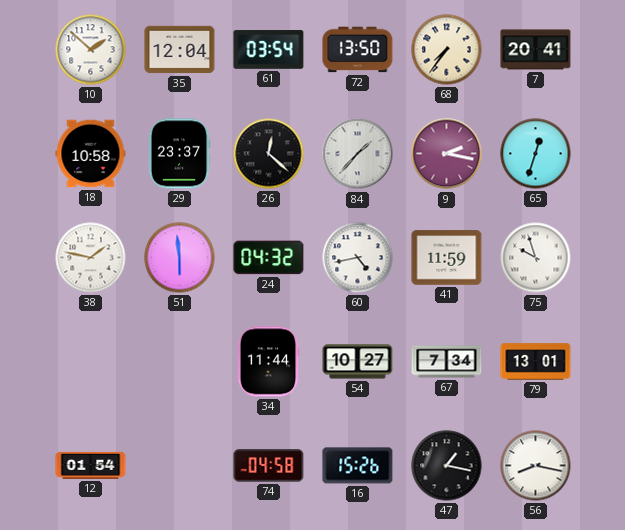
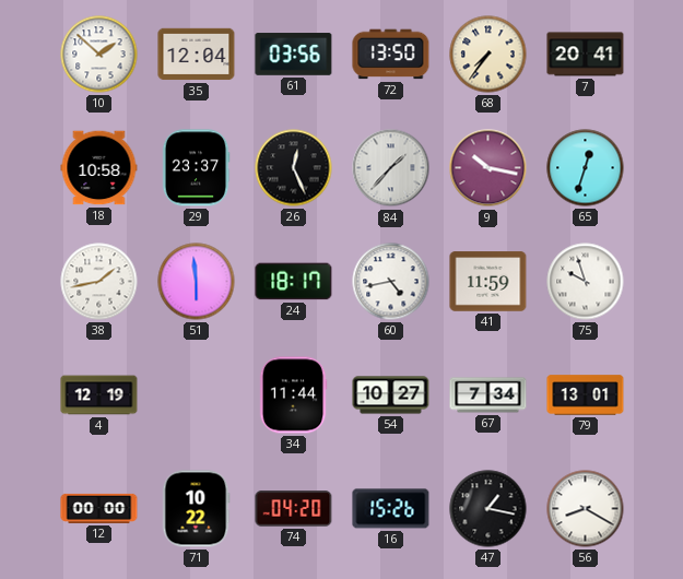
61: 03:54 -> 03:56
26: 12:22 -> 12:26
9: 2:17 -> 10:17
38: 1:47 -> 1:43
24: 04:32 -> 18:17
4: none -> 12:19
12: 01:54 -> 00:00
71: none -> 10:22
74: 04:58 -> 04:20
56: 8:17 -> 8:20
